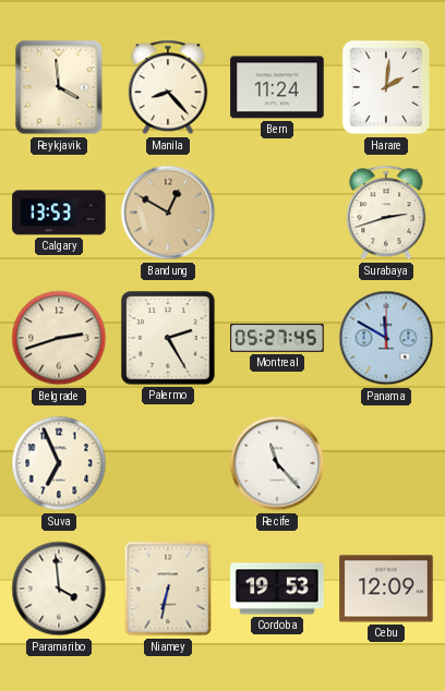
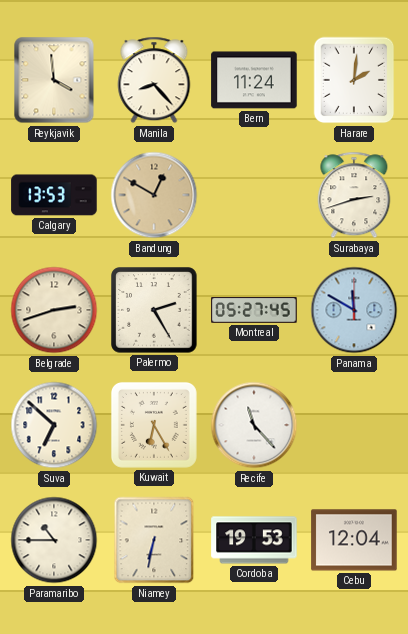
Suva: 6:56 -> 6:52
Kuwait: none -> 6:25
Paramaribo: 3:59 -> 10:45
Cebu: 12:09 -> 12:04
